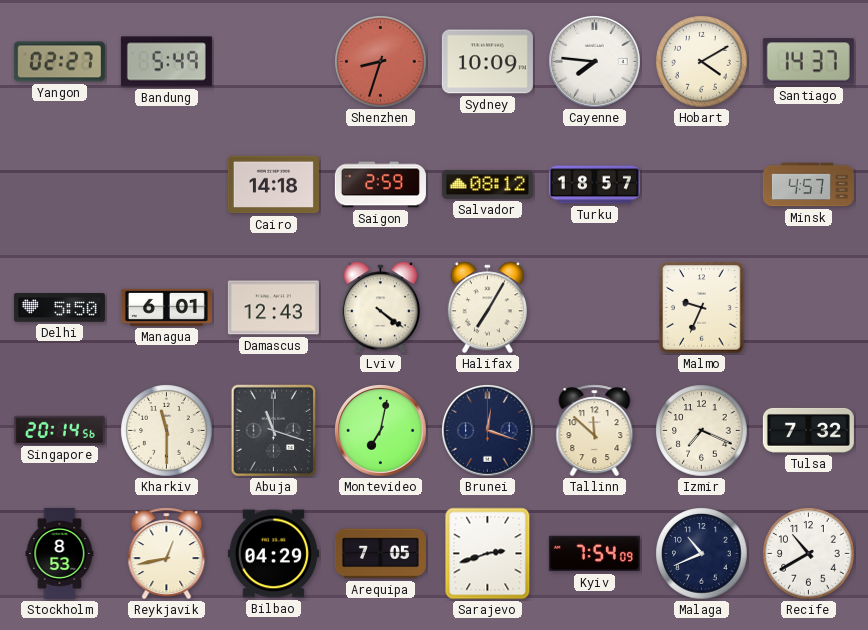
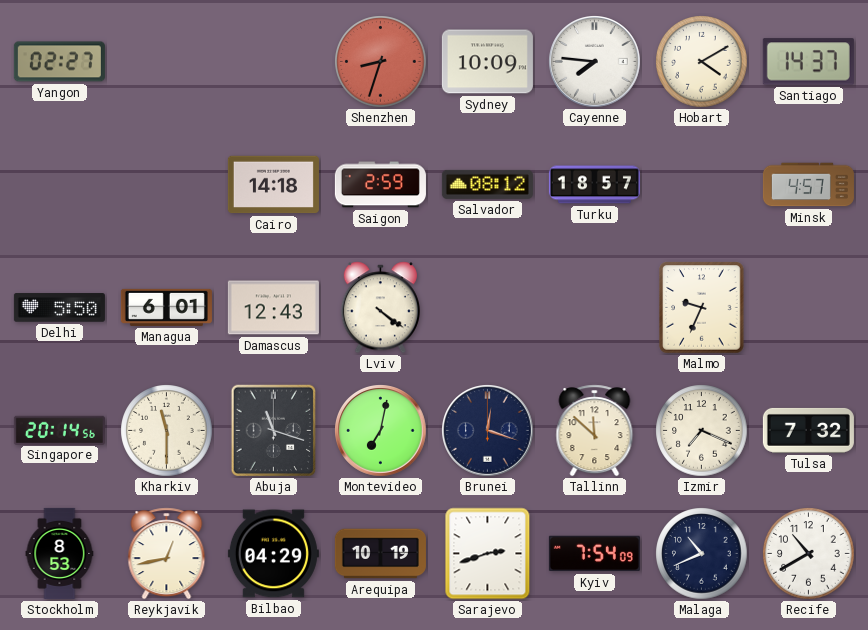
Bandung: 5:49 -> none
Halifax: 7:05 -> none
Arequipa: 7:05 -> 10:19
